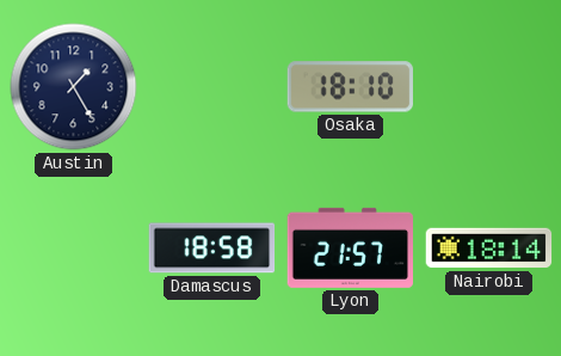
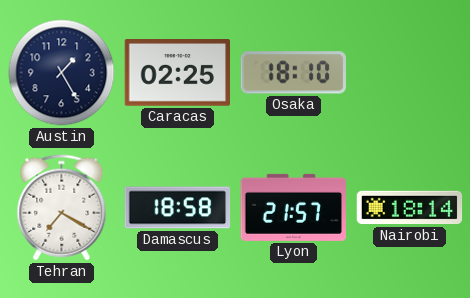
Caracas: none -> 02:25
Tehran: none -> 7:20
